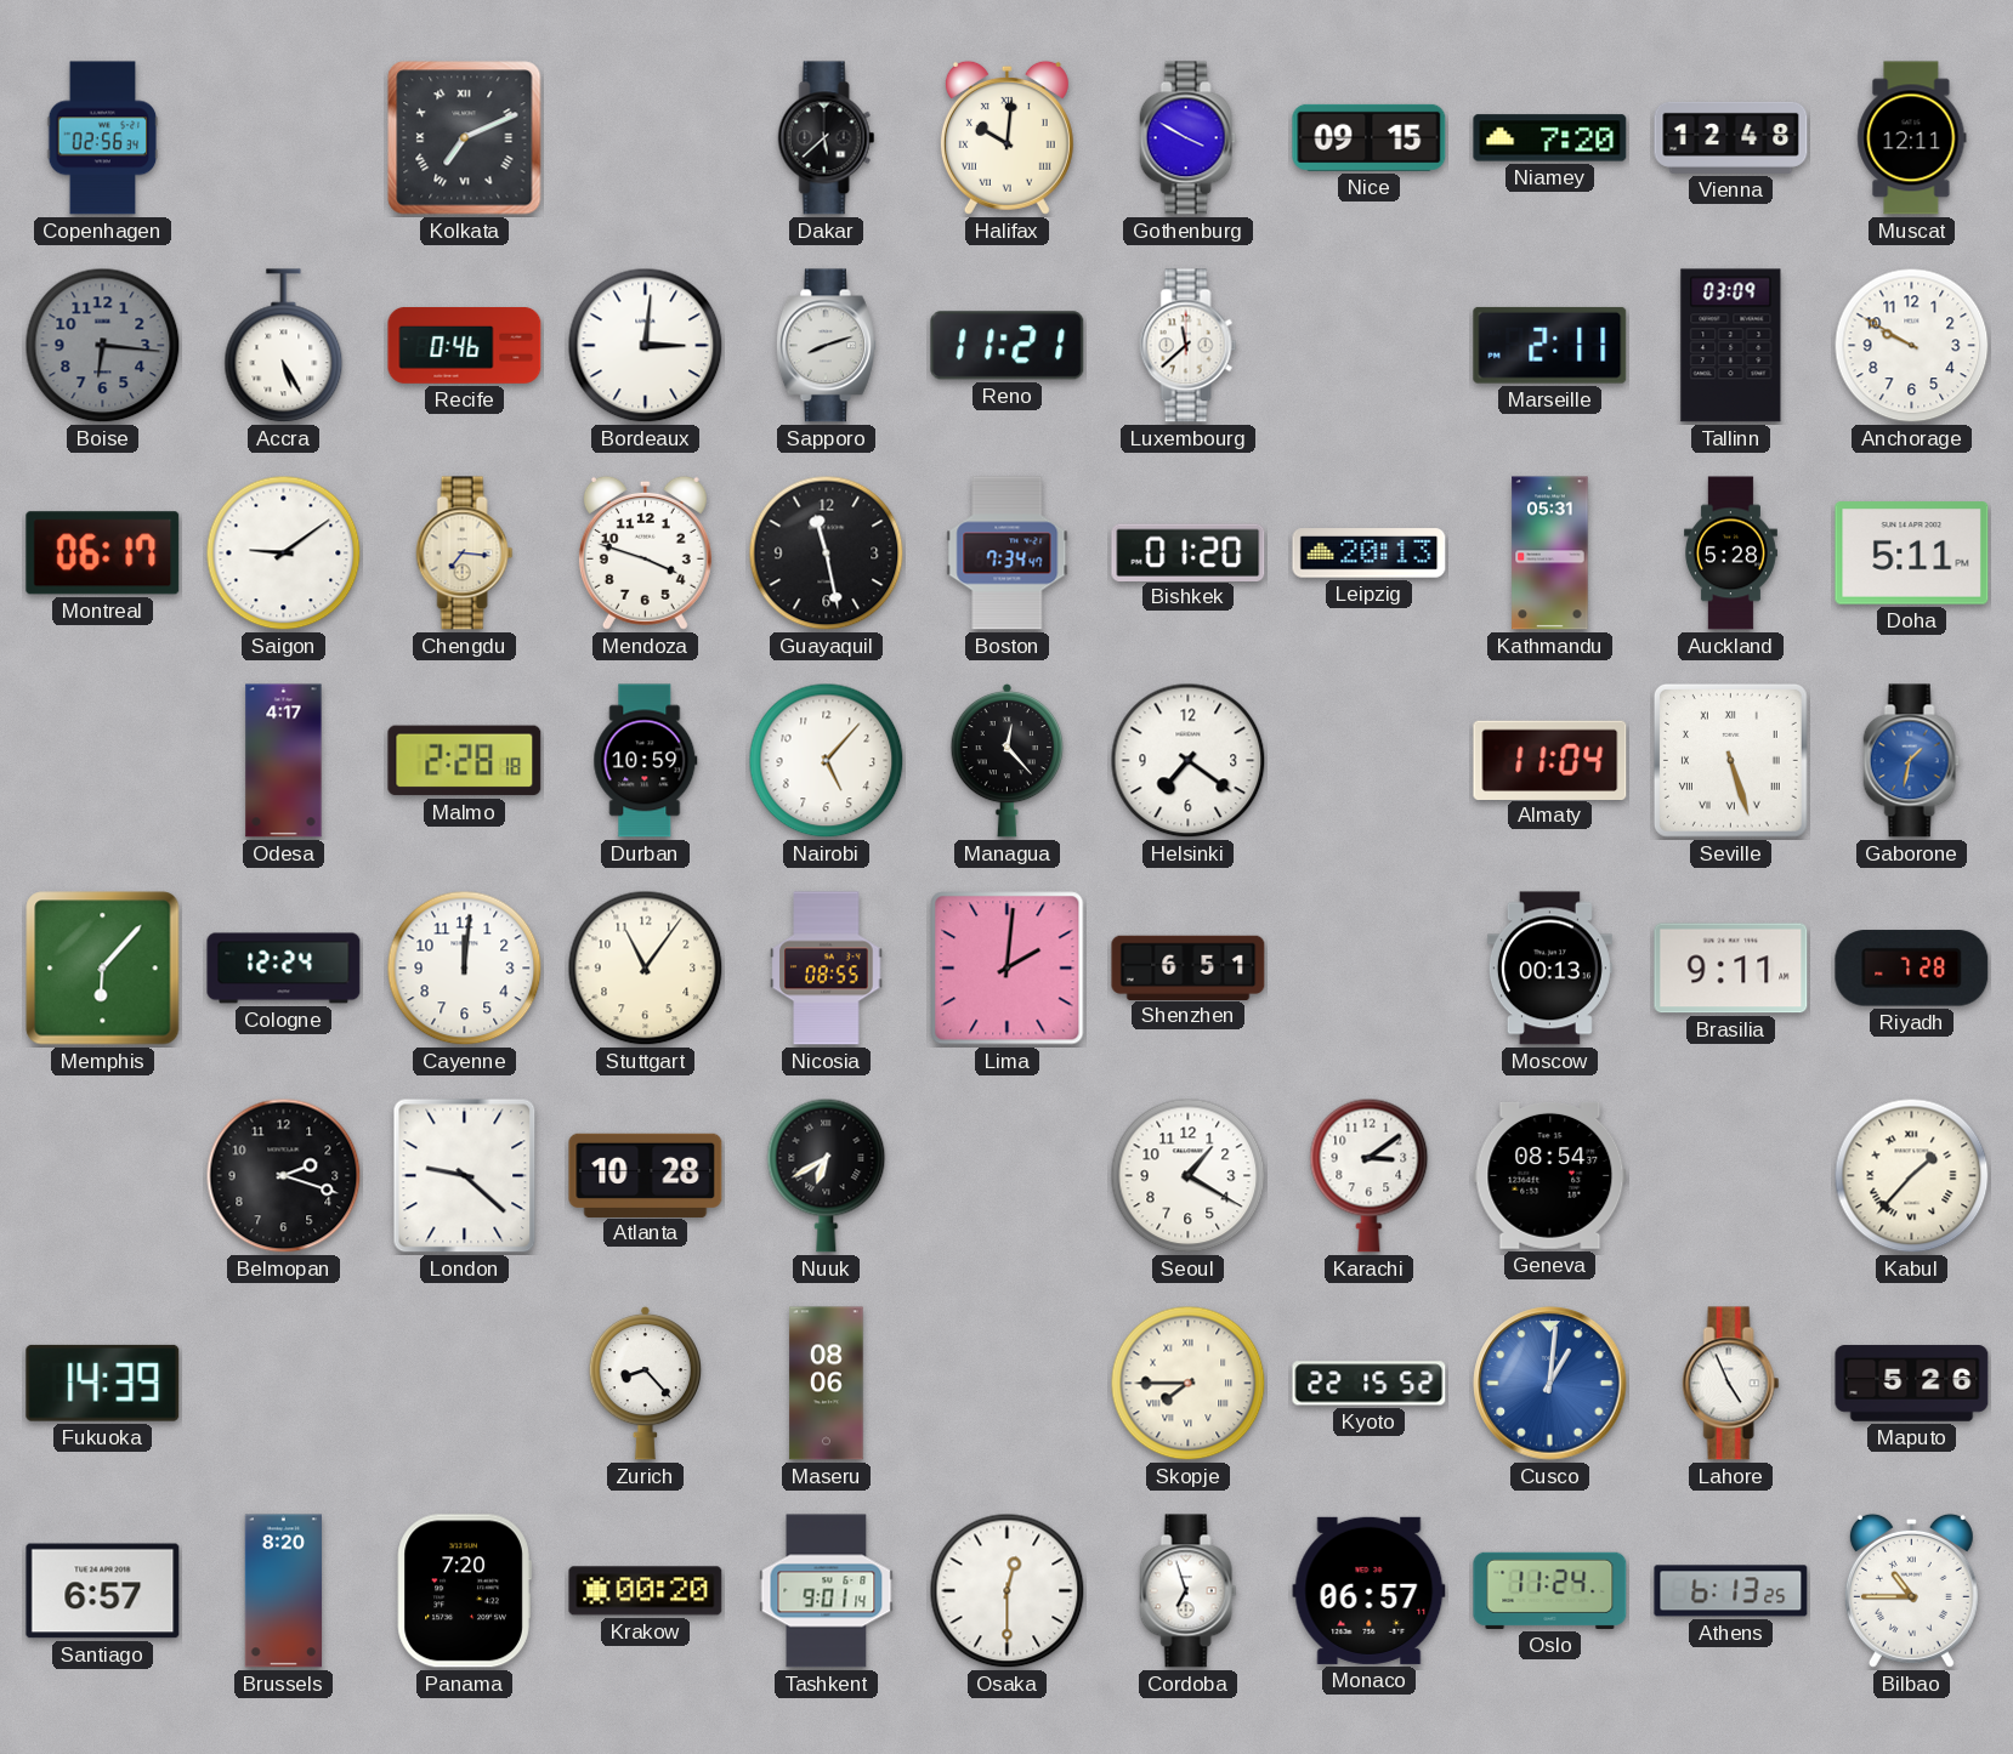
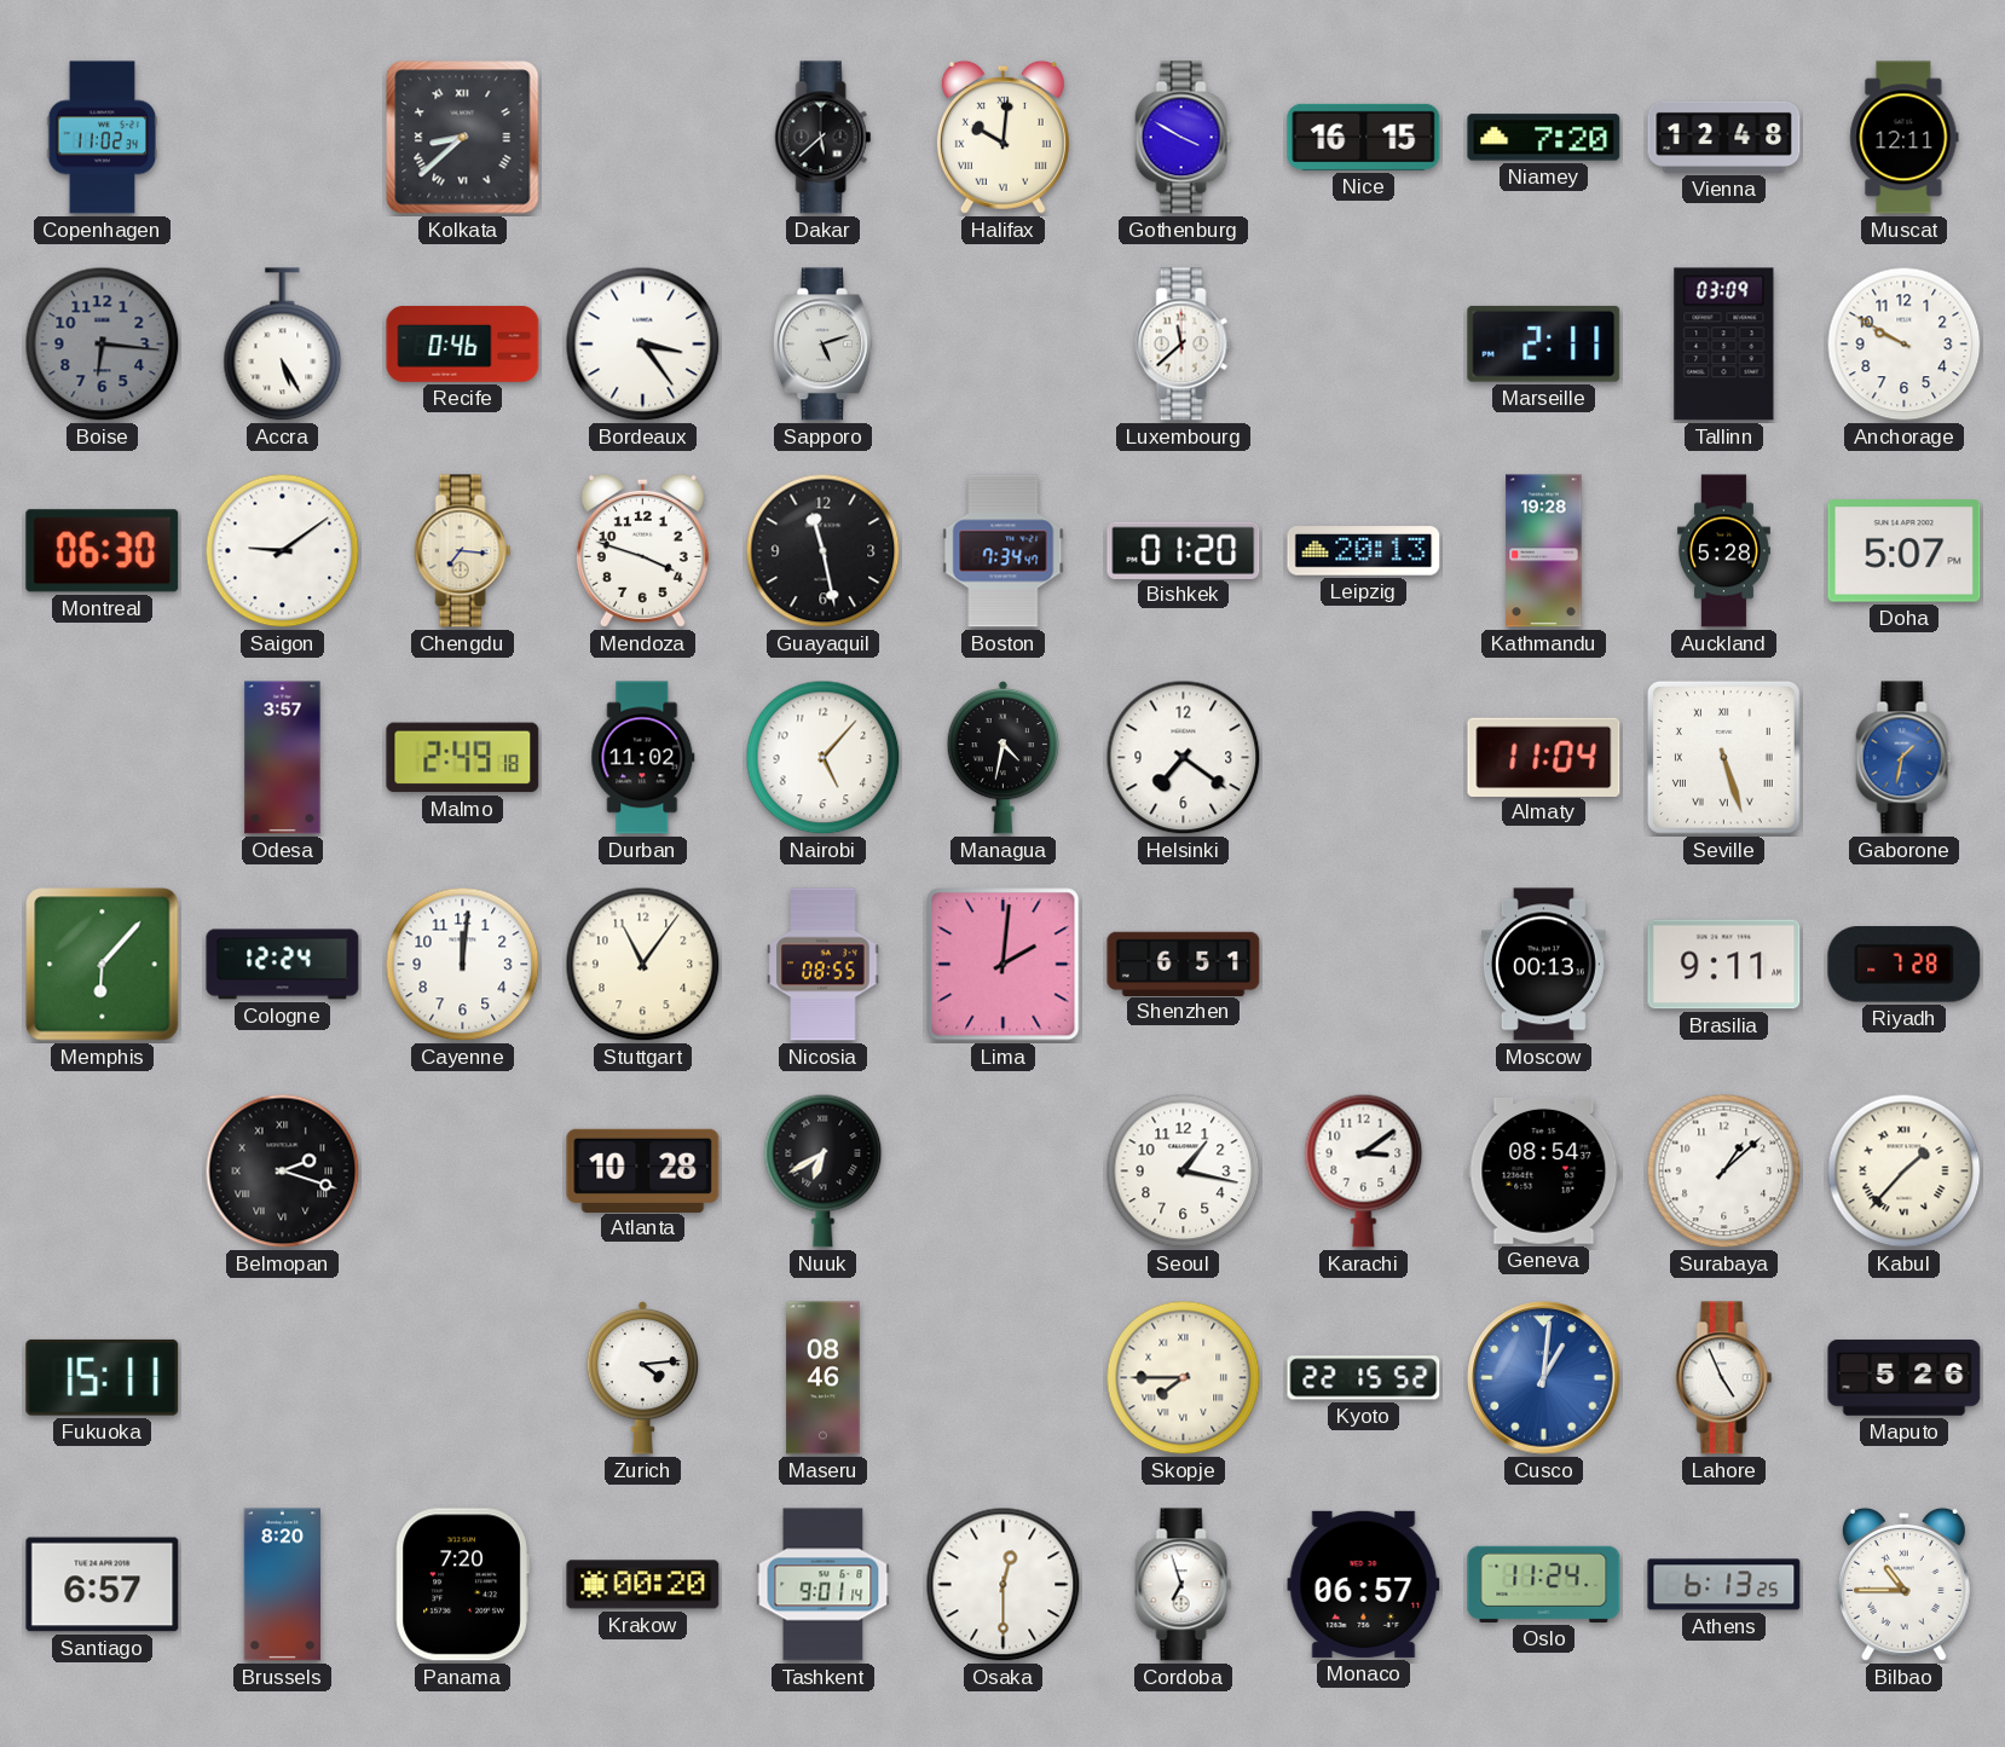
Copenhagen: 02:56 -> 11:02
Kolkata: 7:11 -> 8:38
Nice: 09:15 -> 16:15
Bordeaux: 3:01 -> 3:24
Sapporo: 8:12 -> 5:12
Reno: 11:21 -> none
Montreal: 06:17 -> 06:30
Kathmandu: 05:31 -> 19:28
Doha: 5:11 -> 5:07
Odesa: 4:17 -> 3:57
Malmo: 2:28 -> 2:49
Durban: 10:59 -> 11:02
Managua: 12:23 -> 4:32
Belmopan numerals: Arabic -> Roman
London: 9:22 -> none
Seoul: 1:20 -> 1:17
Surabaya: none -> 1:08
Fukuoka: 14:39 -> 15:11
Zurich: 8:23 -> 4:14
Maseru: 08:06 -> 08:46
